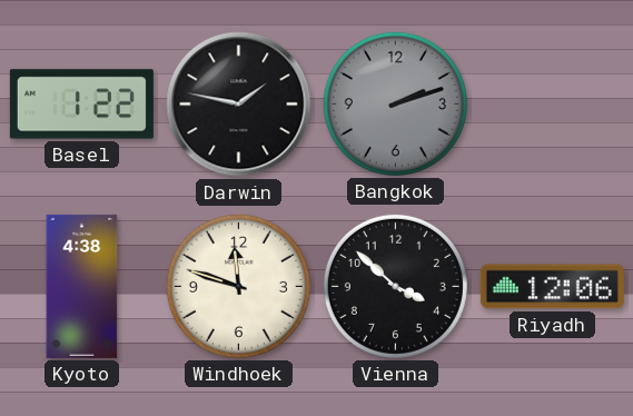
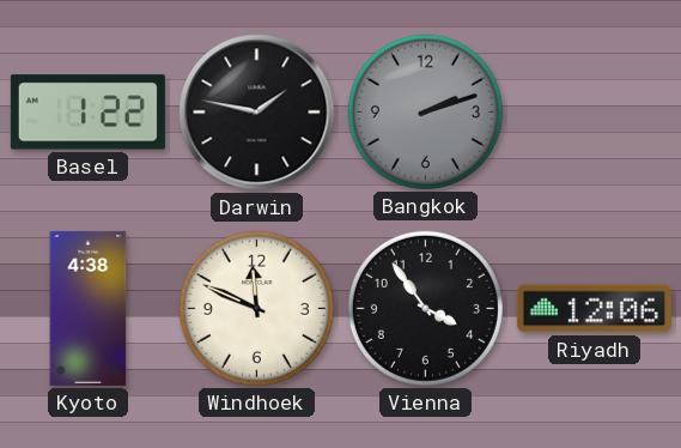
Windhoek: 11:48 -> 11:49
Vienna: 3:52 -> 3:54
